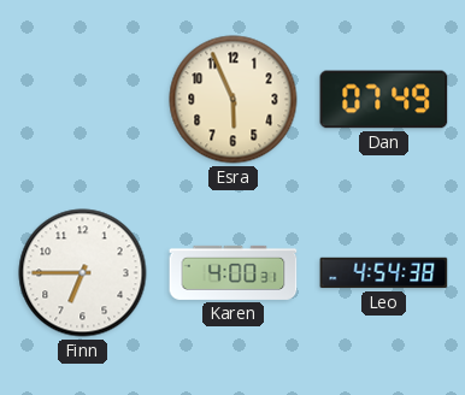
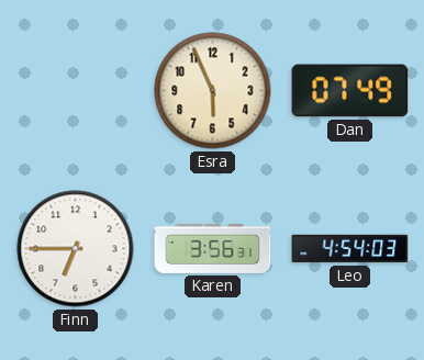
Karen: 4:00 -> 3:56
Leo: 4:54:38 -> 4:54:03
